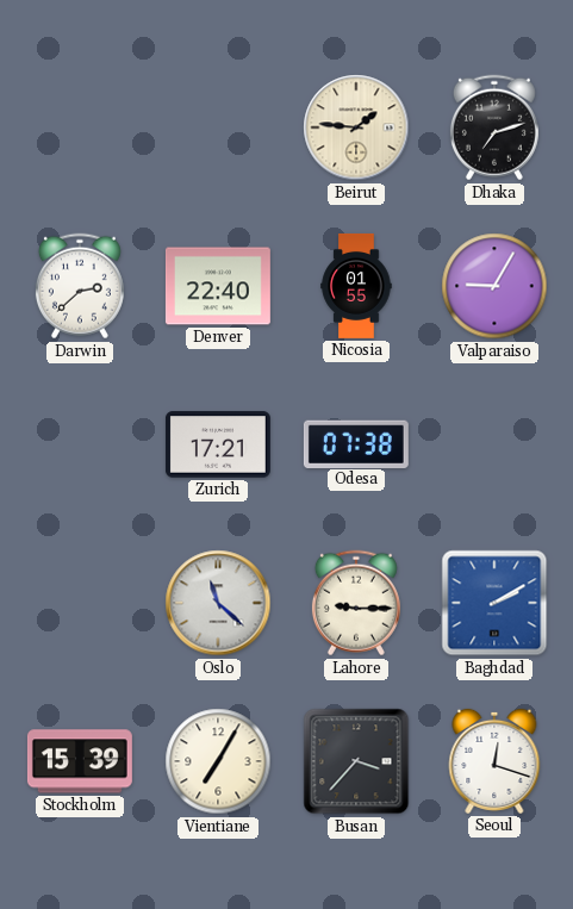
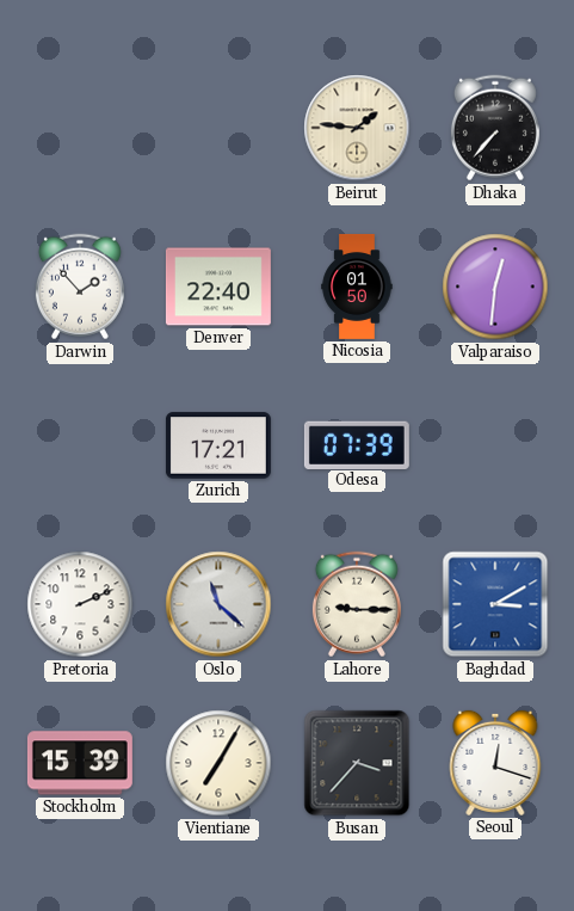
Dhaka: 7:12 -> 7:37
Darwin: 2:38 -> 1:53
Nicosia: 01:55 -> 01:50
Valparaiso: 9:05 -> 12:31
Odesa: 07:38 -> 07:39
Pretoria: none -> 2:11
Baghdad: 2:10 -> 3:10
